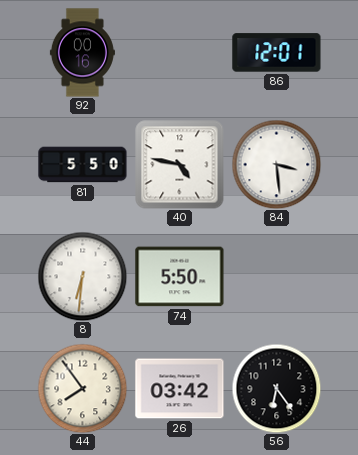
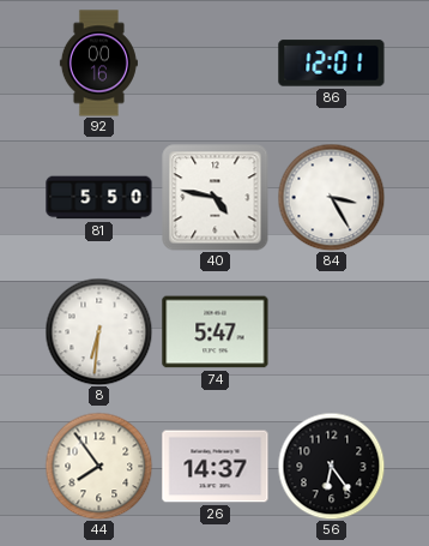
84: 3:29 -> 3:25
74: 5:50 -> 5:47
26: 03:42 -> 14:37
